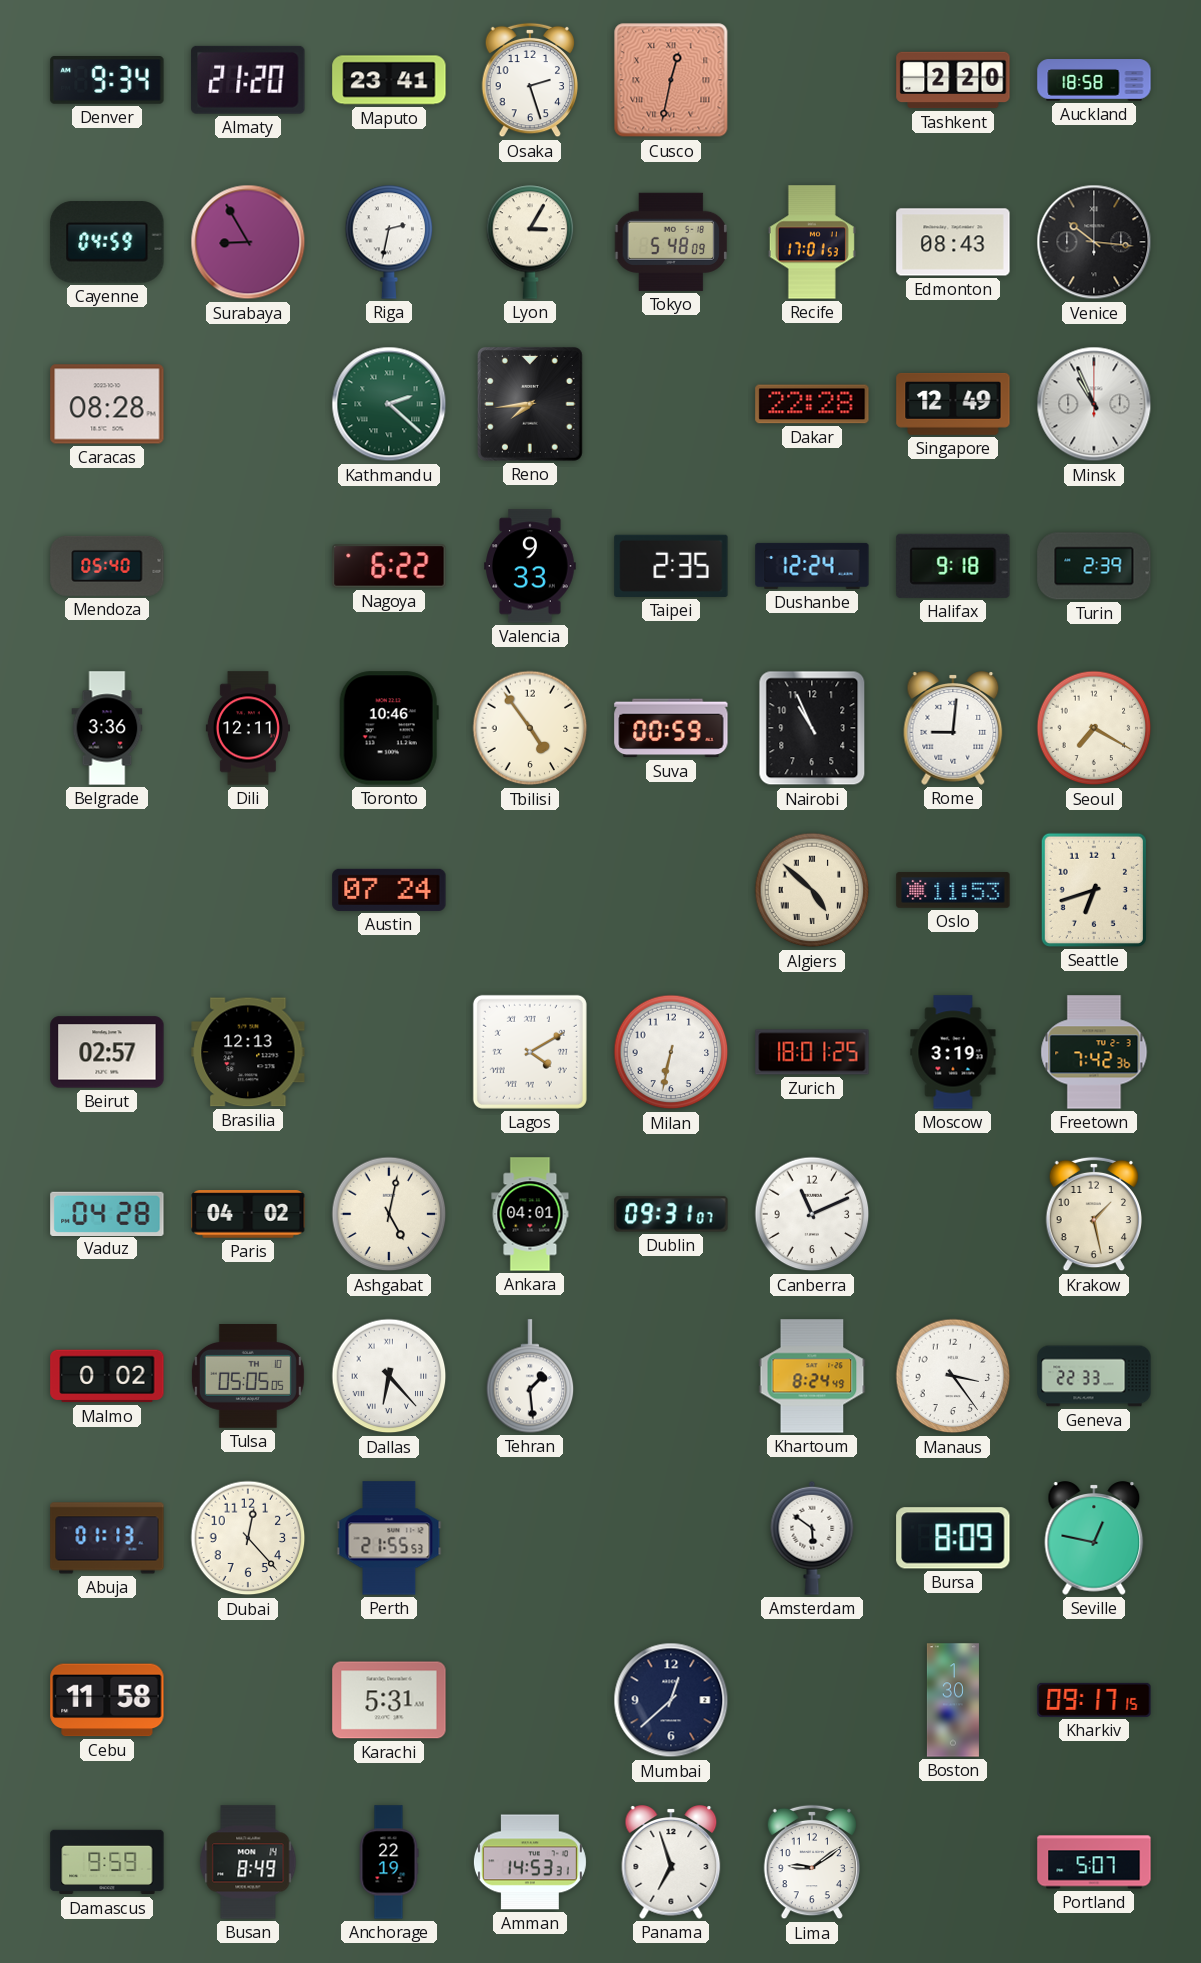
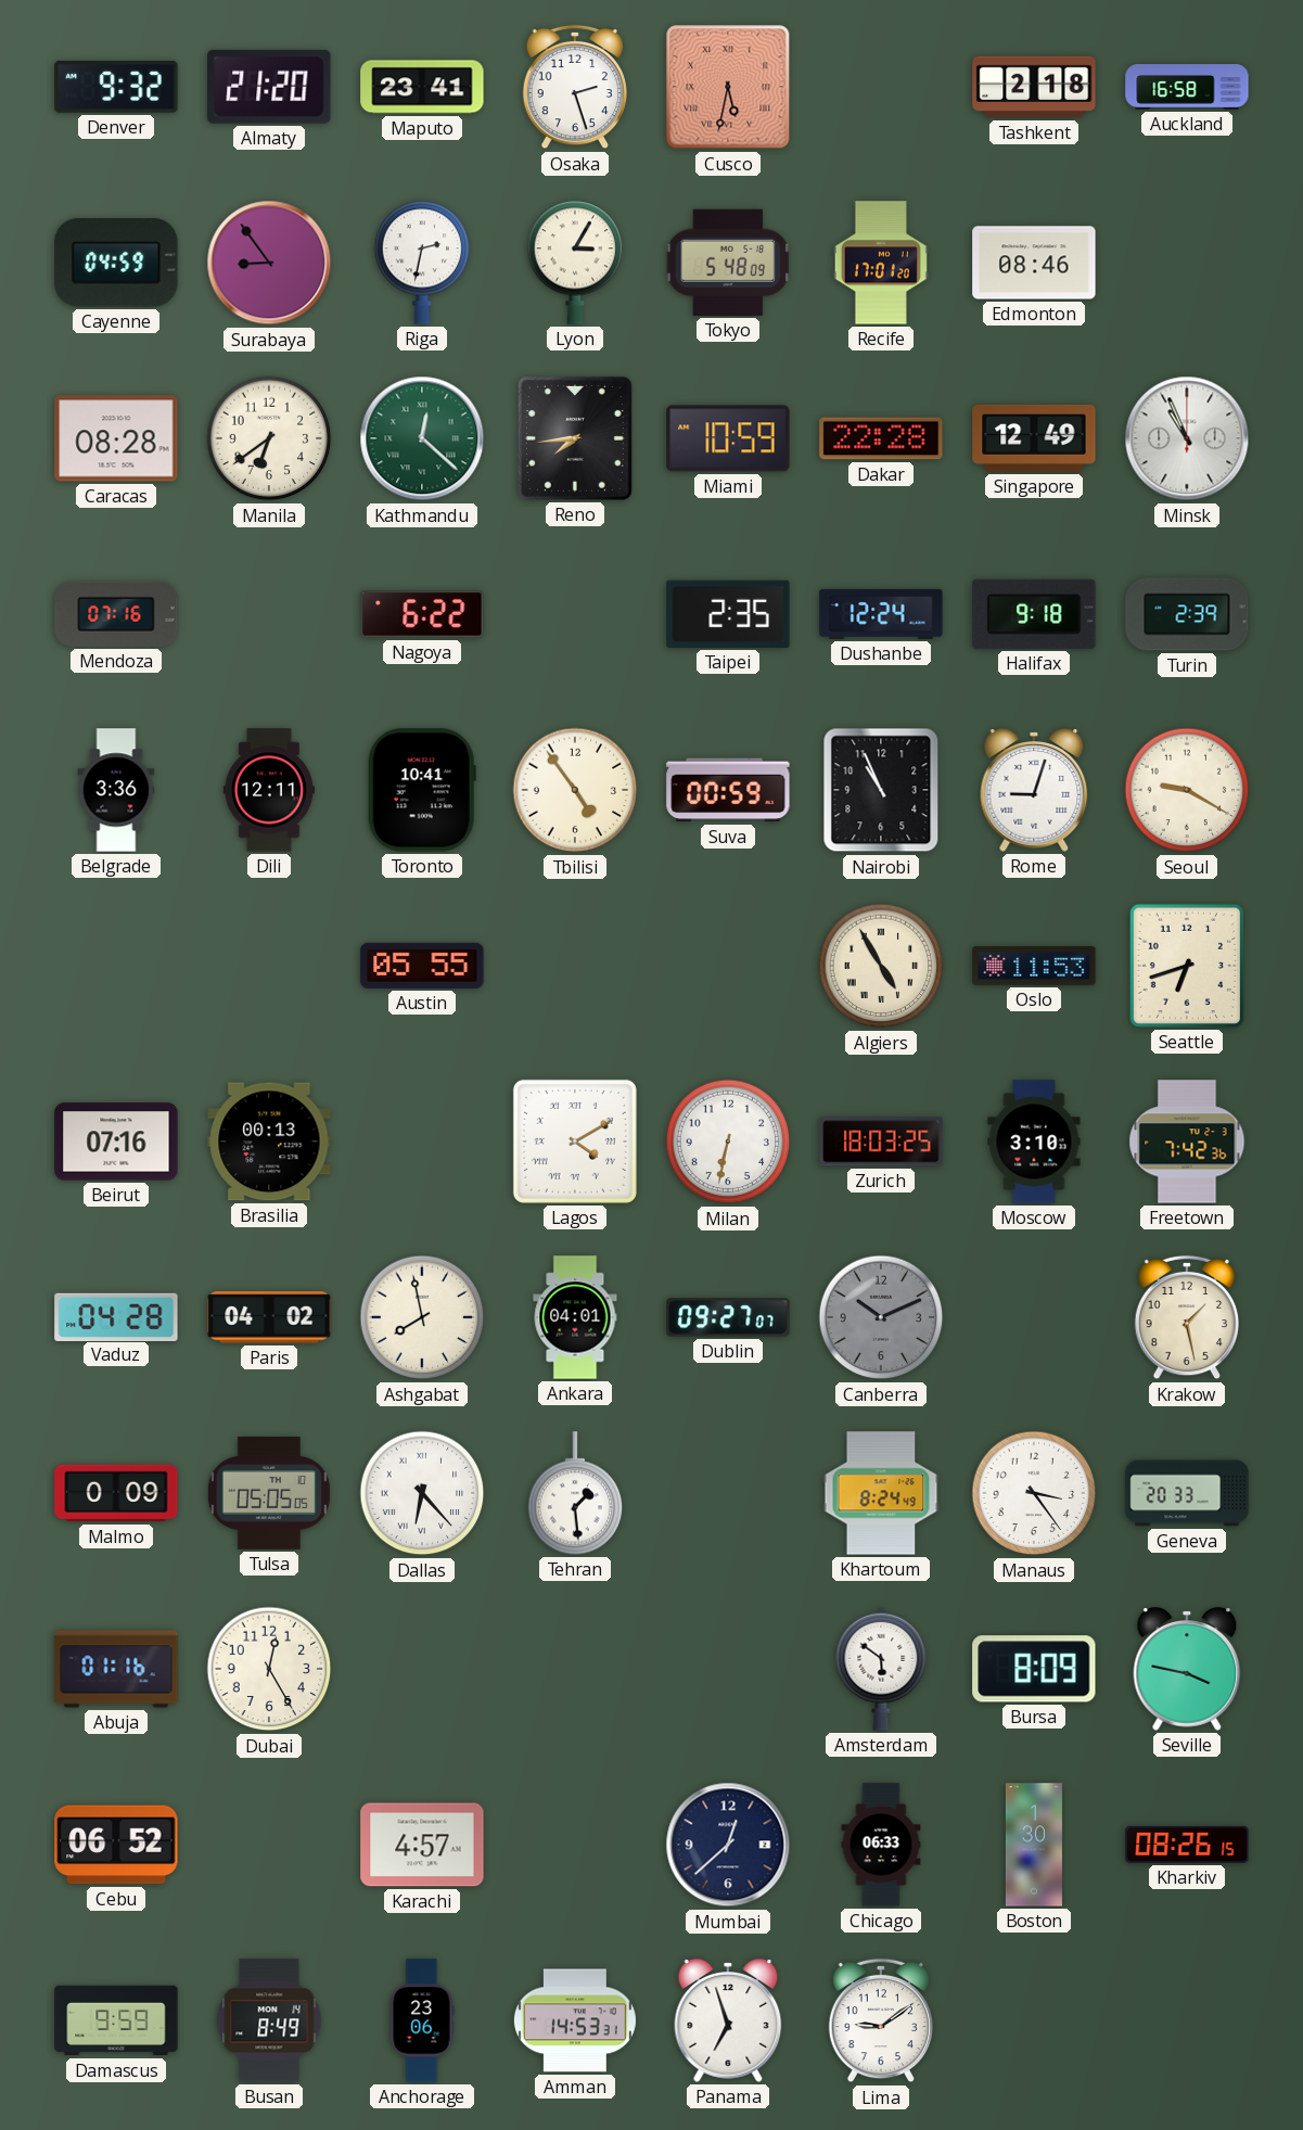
Denver: 9:34 -> 9:32
Cusco: 12:32 -> 5:32
Tashkent: 2:20 -> 2:18
Auckland: 18:58 -> 16:58
Surabaya: 8:55 -> 8:54
Recife: 17:01:53 -> 17:01:20
Edmonton: 08:43 -> 08:46
Venice: 10:16 -> none
Manila: none -> 6:39
Kathmandu: 2:22 -> 12:22
Miami: none -> 10:59
Mendoza: 05:40 -> 07:16
Valencia: 9:33 -> none
Toronto: 10:46 -> 10:41
Rome: 9:01 -> 9:03
Seoul: 7:20 -> 9:20
Austin: 07:24 -> 05:55
Algiers: 4:52 -> 4:55
Beirut: 02:57 -> 07:16
Brasilia: 12:13 -> 00:13
Zurich: 18:01 -> 18:03
Moscow: 3:19 -> 3:10
Ashgabat: 5:02 -> 7:58
Dublin: 09:31 -> 09:27
Canberra: 11:11 -> 10:11
Canberra dial: white -> grey
Malmo: 0:02 -> 0:09
Geneva: 22:33 -> 20:33
Abuja: 01:13 -> 01:16
Dubai: 12:23 -> 12:25
Perth: 21:55 -> none
Seville: 12:47 -> 3:47
Cebu: 11:58 -> 06:52
Karachi: 5:31 -> 4:57
Chicago: none -> 06:33
Kharkiv: 09:17 -> 08:26
Anchorage: 22:19 -> 23:06
Portland: 5:07 -> none
